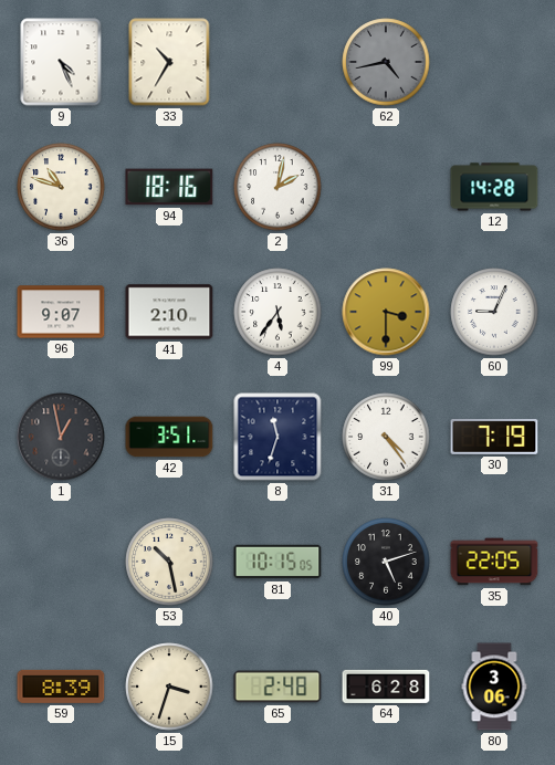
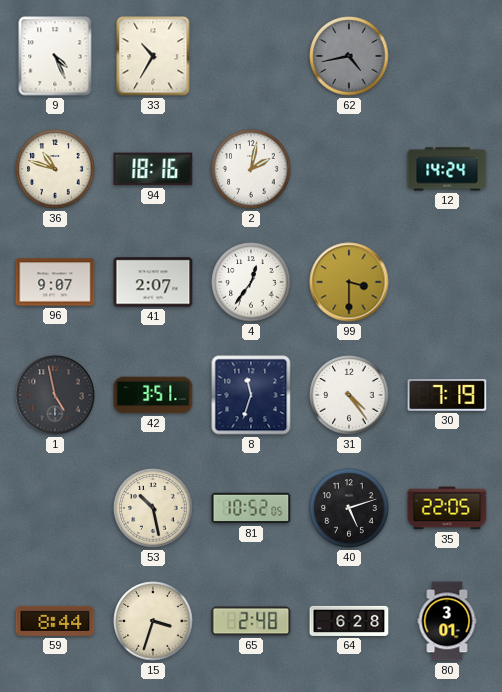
12: 14:28 -> 14:24
41: 2:10 -> 2:07
4: 5:36 -> 12:36
60: 9:04 -> none
1: 12:58 -> 4:58
81: 10:15 -> 10:52
59: 8:39 -> 8:44
80: 3:06 -> 3:01
